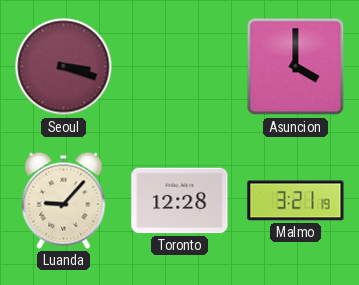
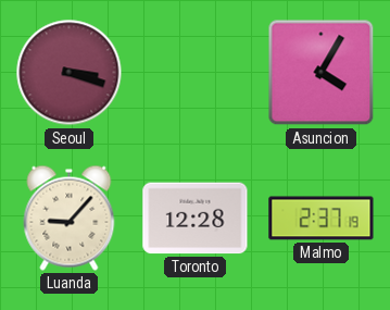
Asuncion: 4:00 -> 4:05
Malmo: 3:21 -> 2:37
